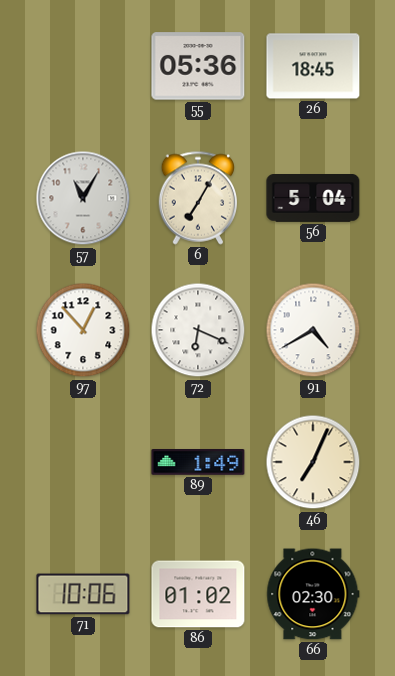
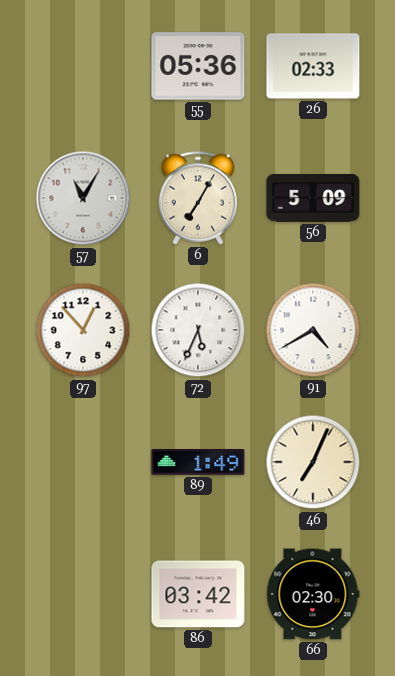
26: 18:45 -> 02:33
56: 5:04 -> 5:09
72: 6:19 -> 5:34
71: 10:06 -> none
86: 01:02 -> 03:42
